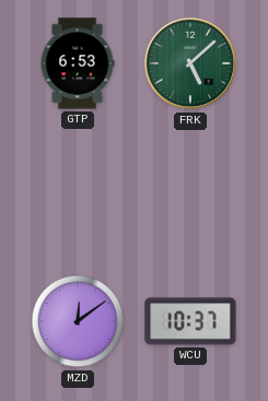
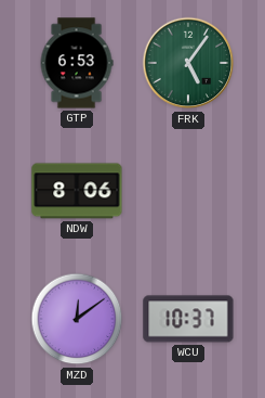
FRK: 5:08 -> 5:06
NDW: none -> 8:06
